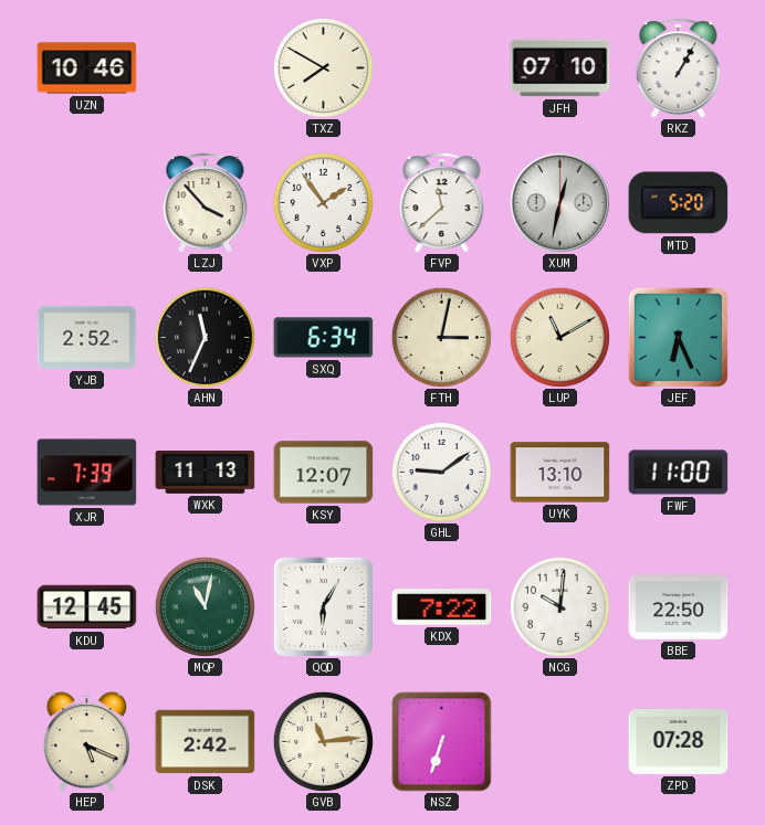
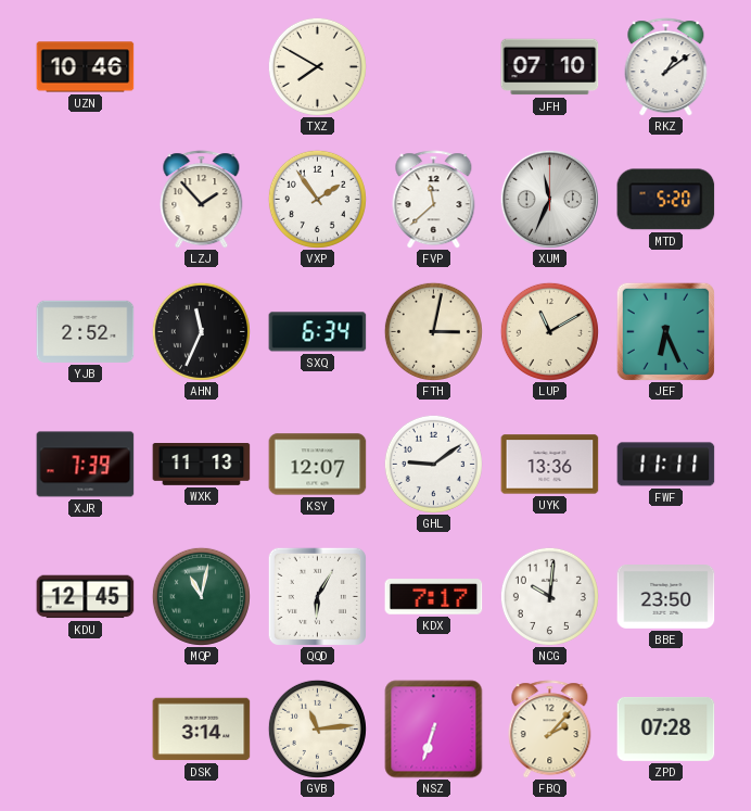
RKZ: 1:05 -> 1:09
LZJ: 3:53 -> 1:53
XUM: 12:32 -> 11:34
UYK: 13:10 -> 13:36
FWF: 11:00 -> 11:11
KDX: 7:22 -> 7:17
BBE: 22:50 -> 23:50
HEP: 5:19 -> none
DSK: 2:42 -> 3:14
FBQ: none -> 2:07
